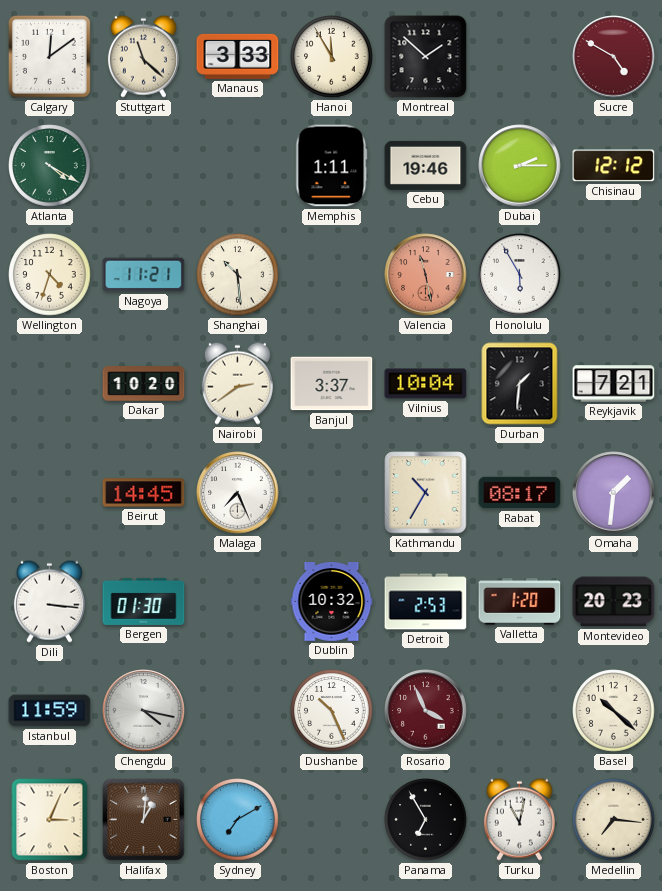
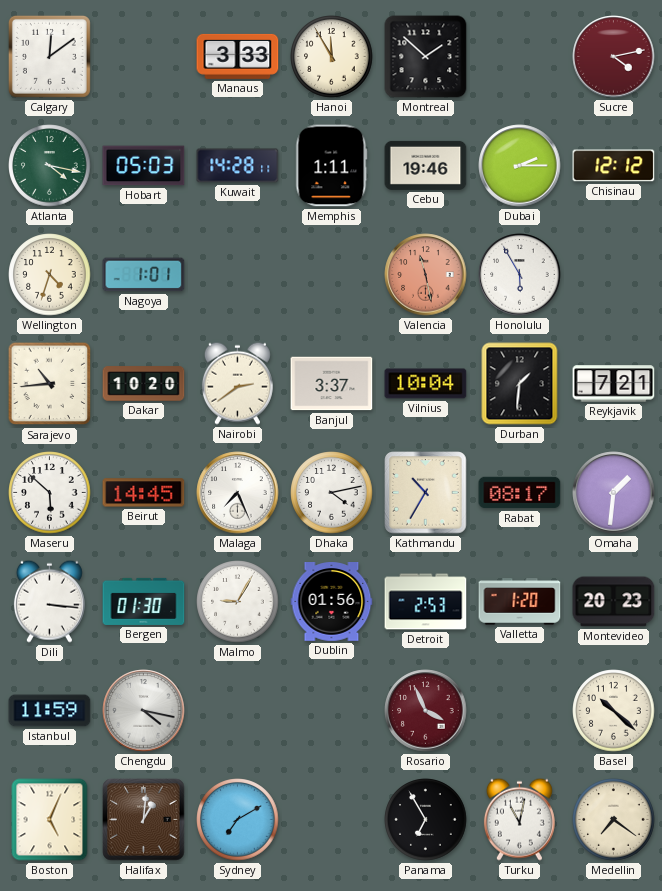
Stuttgart: 11:22 -> none
Sucre: 4:50 -> 4:13
Atlanta: 4:20 -> 4:17
Hobart: none -> 05:03
Kuwait: none -> 14:28
Nagoya: 11:21 -> 1:01
Shanghai: 10:29 -> none
Sarajevo: none -> 10:44
Maseru: none -> 5:52
Dhaka: none -> 4:13
Malmo: none -> 9:05
Dublin: 10:32 -> 01:56
Dushanbe: 10:26 -> none
Boston: 3:04 -> 5:04
Medellin: 7:16 -> 7:21
